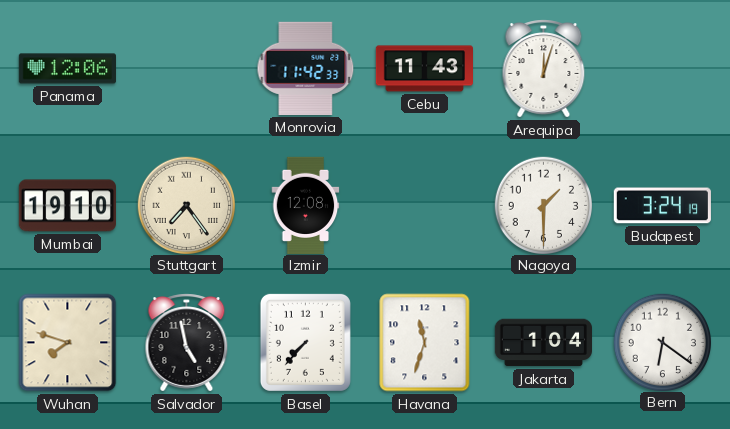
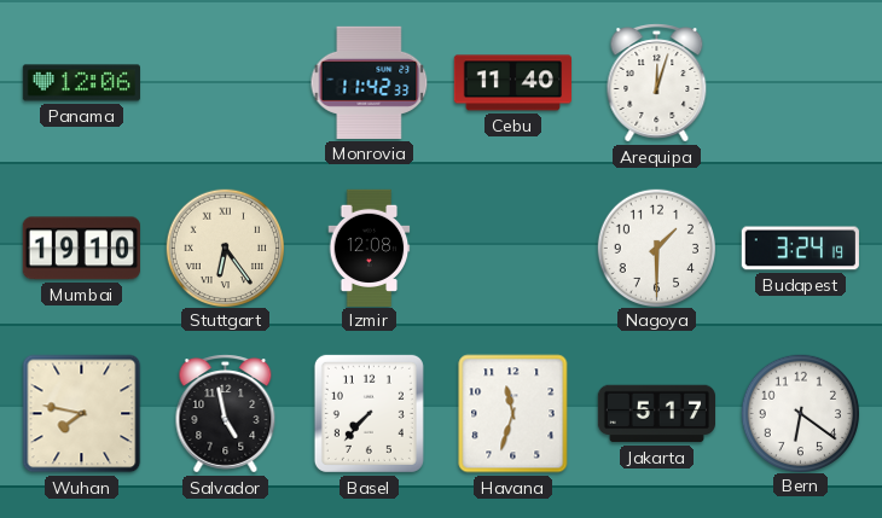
Cebu: 11:43 -> 11:40
Stuttgart: 7:24 -> 6:24
Wuhan: 7:48 -> 7:47
Jakarta: 1:04 -> 5:17
